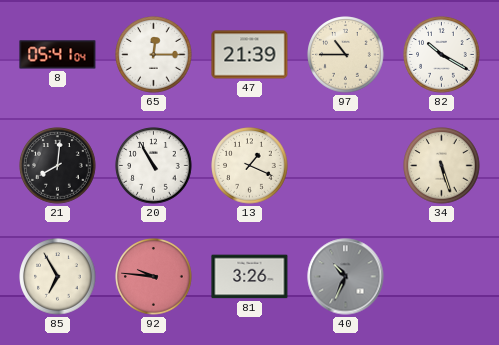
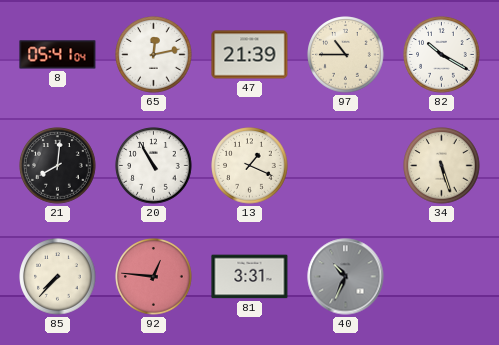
65: 12:15 -> 12:13
85: 6:55 -> 7:37
92: 9:46 -> 12:46
81: 3:26 -> 3:31
